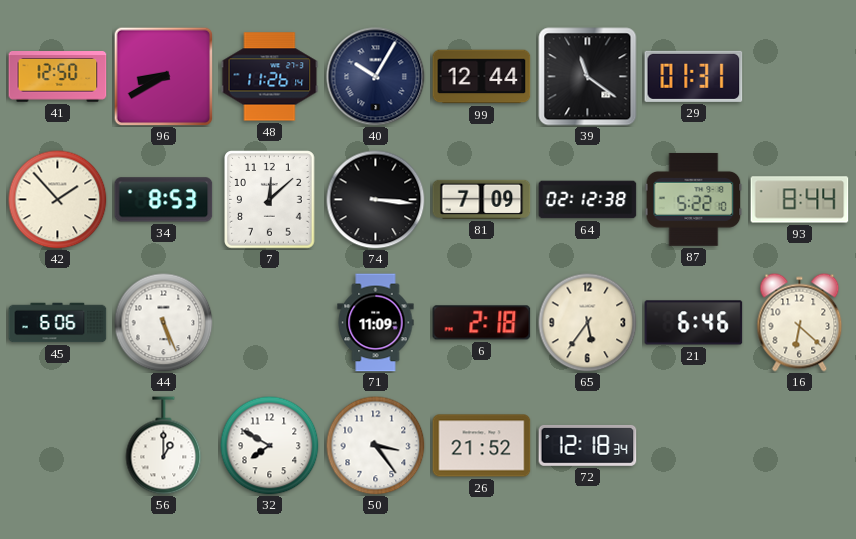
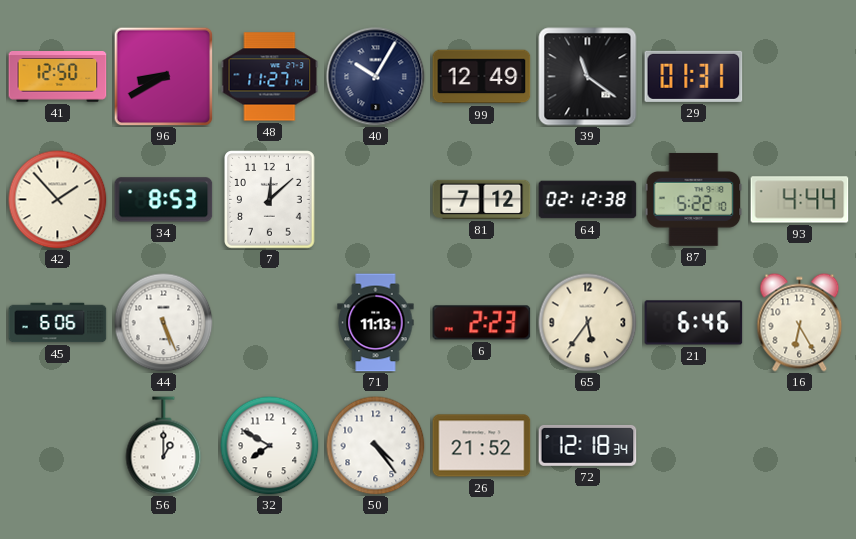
48: 11:26 -> 11:27
99: 12:44 -> 12:49
74: 3:16 -> none
81: 7:09 -> 7:12
93: 8:44 -> 4:44
71: 11:09 -> 11:13
6: 2:18 -> 2:23
16: 6:22 -> 6:25
50: 3:24 -> 4:24
